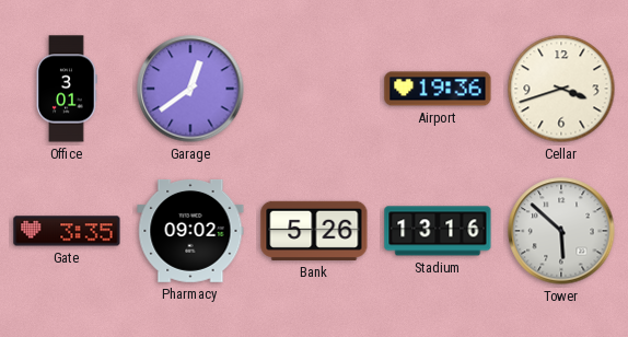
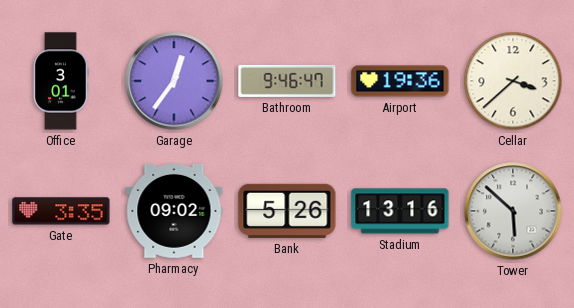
Garage: 12:39 -> 12:36
Bathroom: none -> 9:46
Cellar: 3:42 -> 3:38
